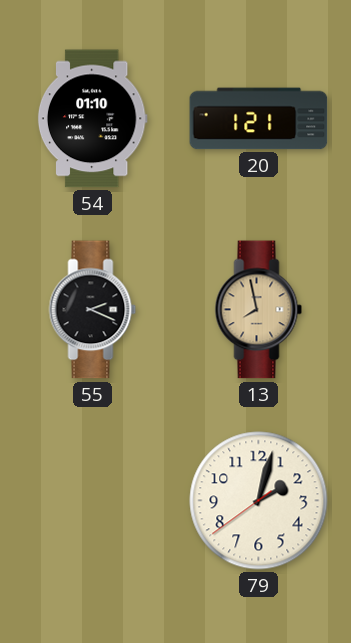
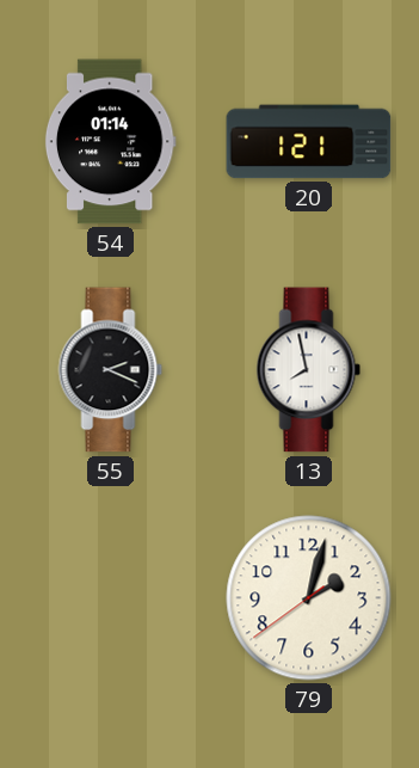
54: 01:10 -> 01:14
13 dial: champagne -> white
